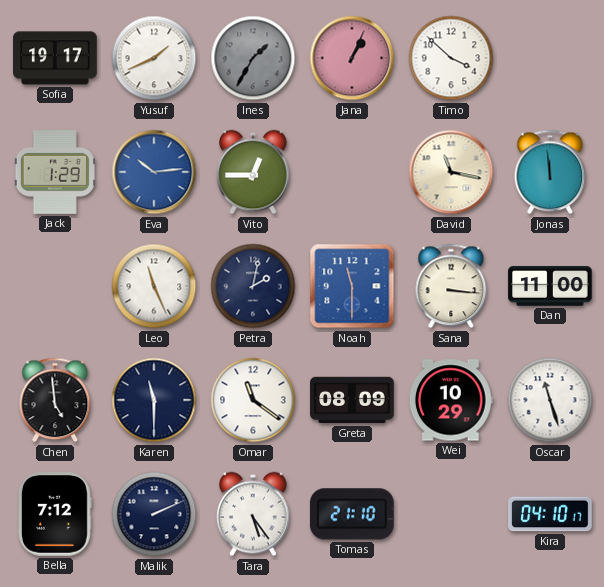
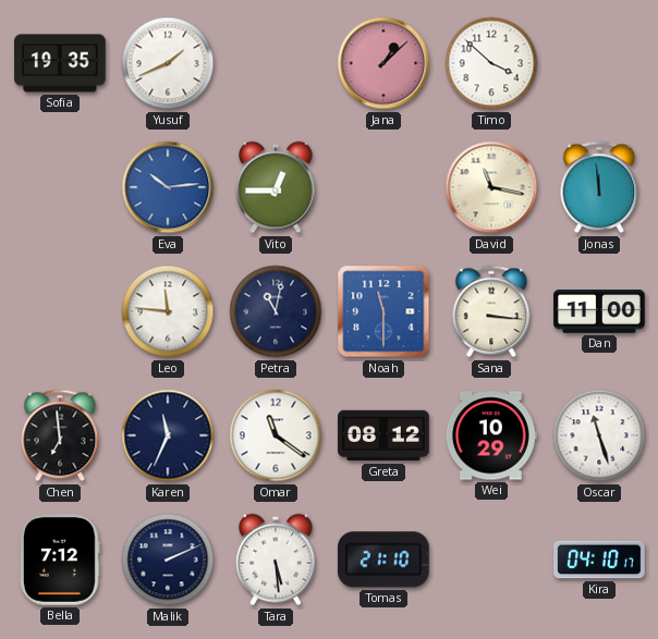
Sofia: 19:17 -> 19:35
Ines: 1:35 -> none
Jana: 1:04 -> 1:08
Jack: 1:29 -> none
Leo: 11:26 -> 11:46
Petra: 2:02 -> 11:02
Chen: 4:59 -> 6:59
Karen: 11:30 -> 11:34
Greta: 08:09 -> 08:12
Tara: 5:24 -> 5:29
